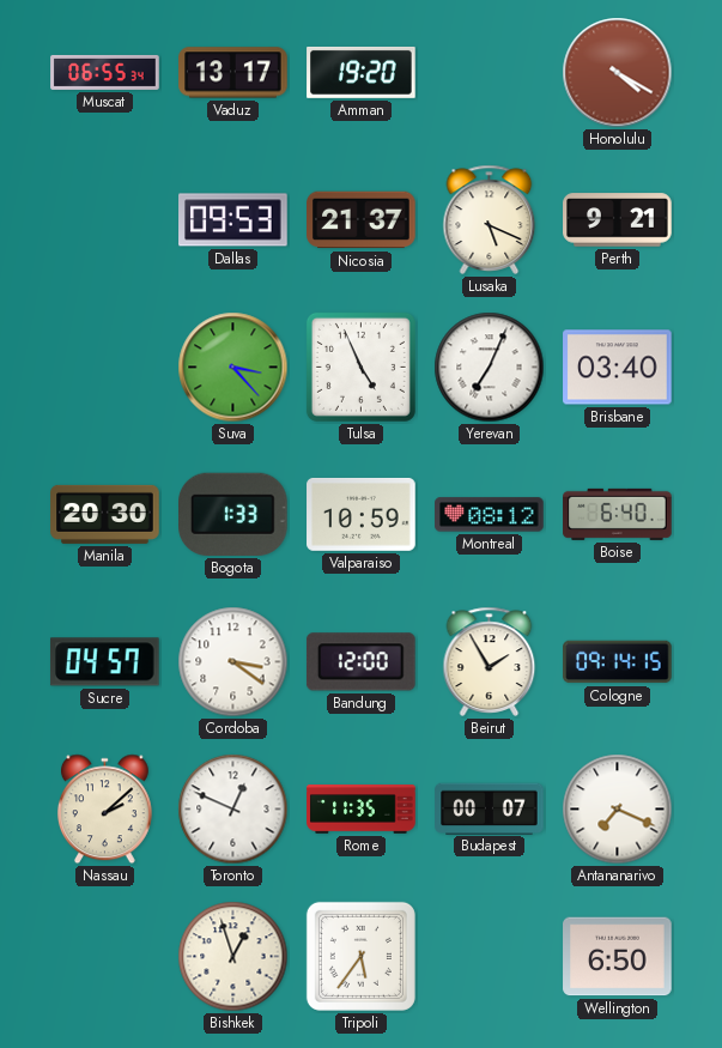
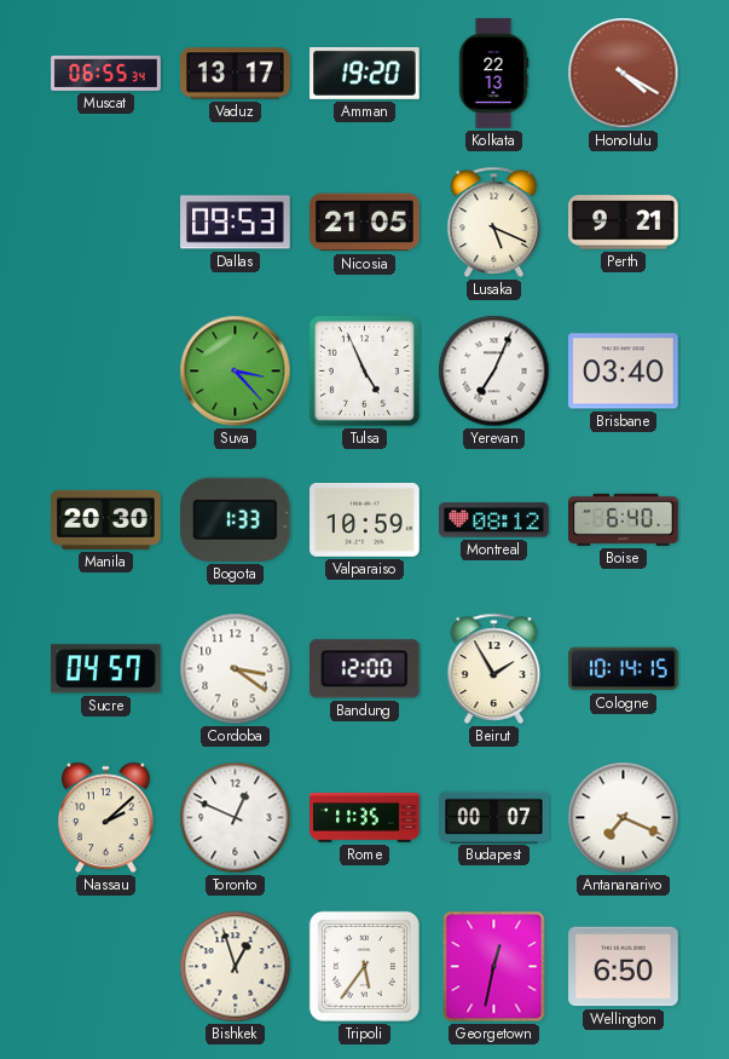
Kolkata: none -> 22:13
Nicosia: 21:37 -> 21:05
Cologne: 09:14 -> 10:14
Georgetown: none -> 12:32
